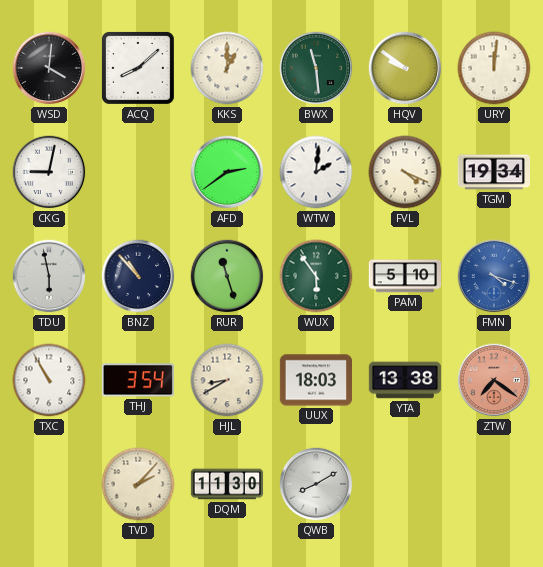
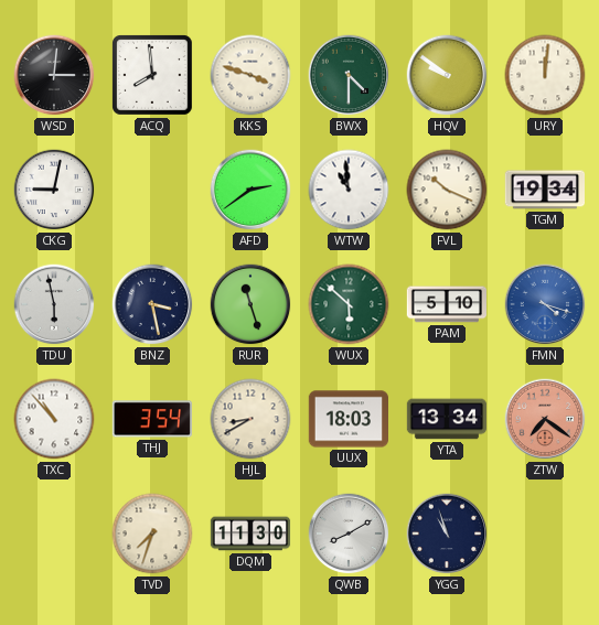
WSD: 4:01 -> 3:01
ACQ: 8:08 -> 7:59
KKS: 1:00 -> 3:48
BWX: 11:29 -> 4:30
WTW: 2:01 -> 10:59
FVL: 4:19 -> 10:19
BNZ: 10:53 -> 3:28
WUX: 5:54 -> 5:52
TXC: 10:55 -> 10:53
YTA: 13:38 -> 13:34
TVD: 2:07 -> 7:33
YGG: none -> 10:57
